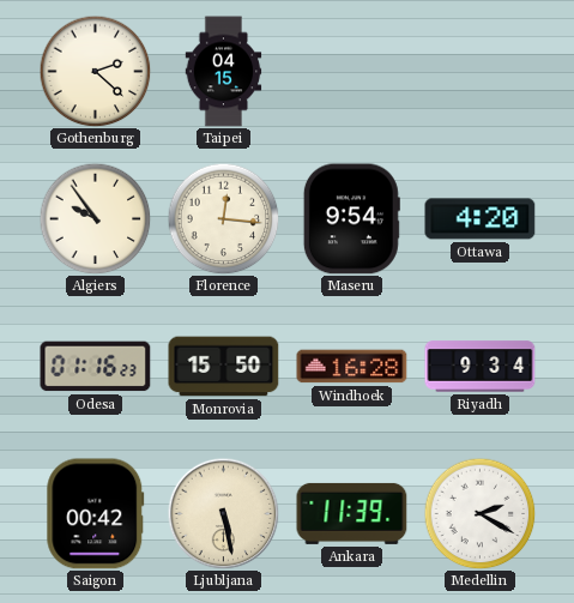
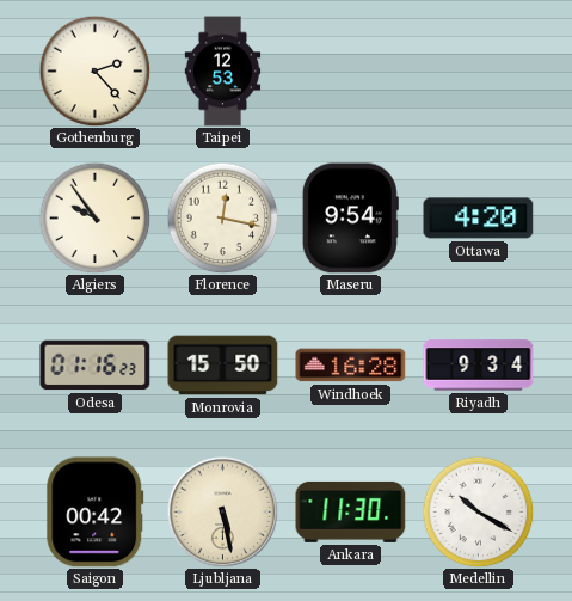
Gothenburg: 2:22 -> 2:23
Taipei: 04:15 -> 12:53
Florence: 12:16 -> 12:17
Ankara: 11:39 -> 11:30
Medellin: 2:20 -> 10:20
